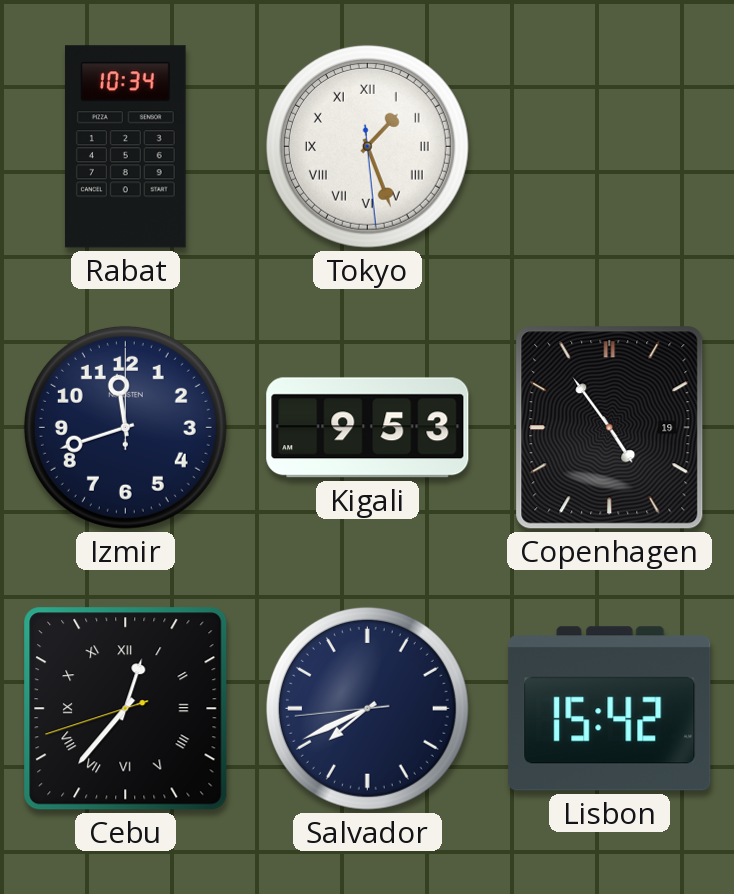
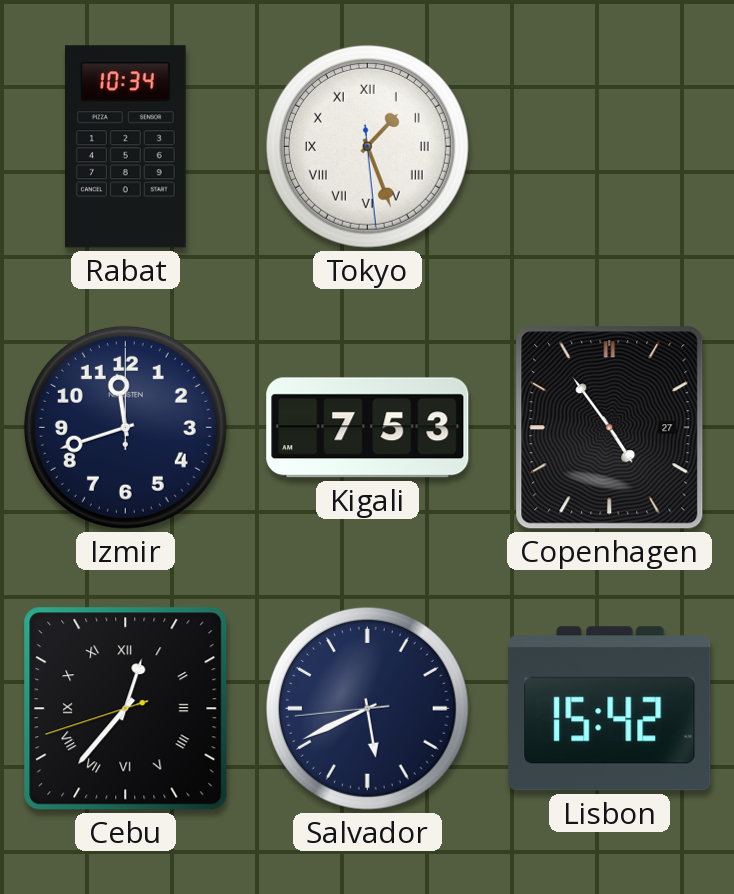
Kigali: 9:53 -> 7:53
Copenhagen date: 19 -> 27
Salvador: 7:40 -> 5:40
